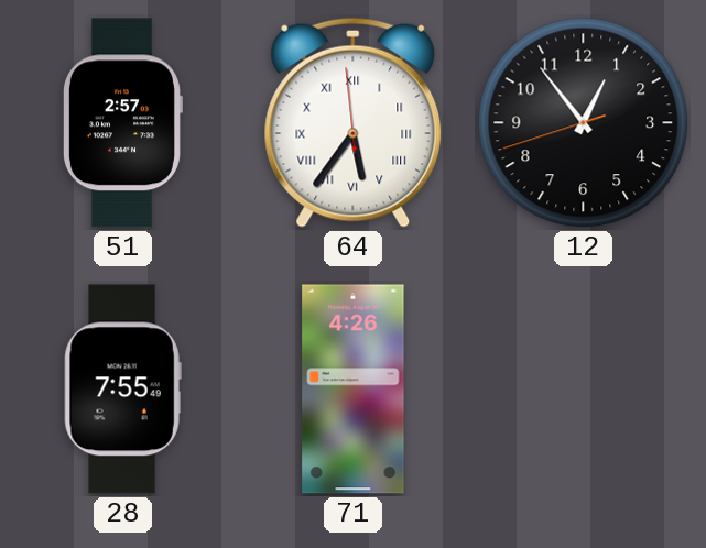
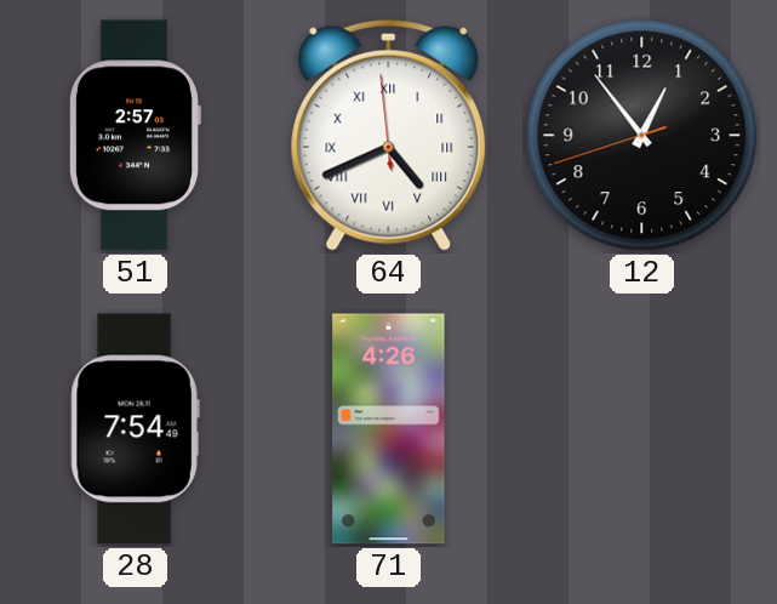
64: 5:35 -> 4:40
28: 7:55 -> 7:54
